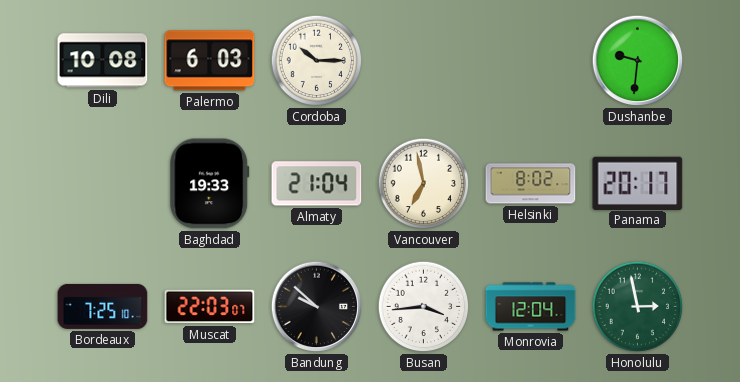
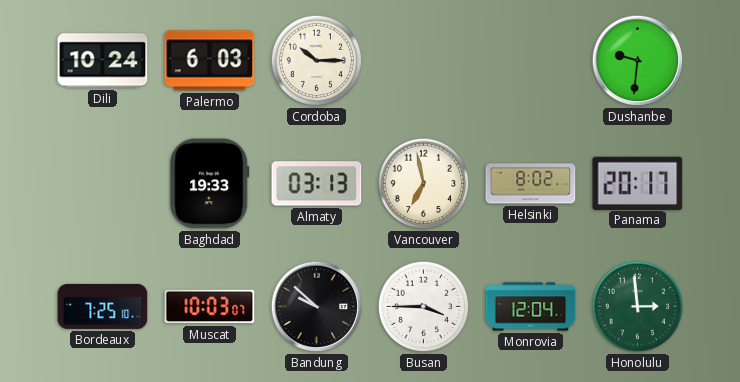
Dili: 10:08 -> 10:24
Almaty: 21:04 -> 03:13
Muscat: 22:03 -> 10:03
Busan: 3:44 -> 3:45
Honolulu: 2:58 -> 2:59
